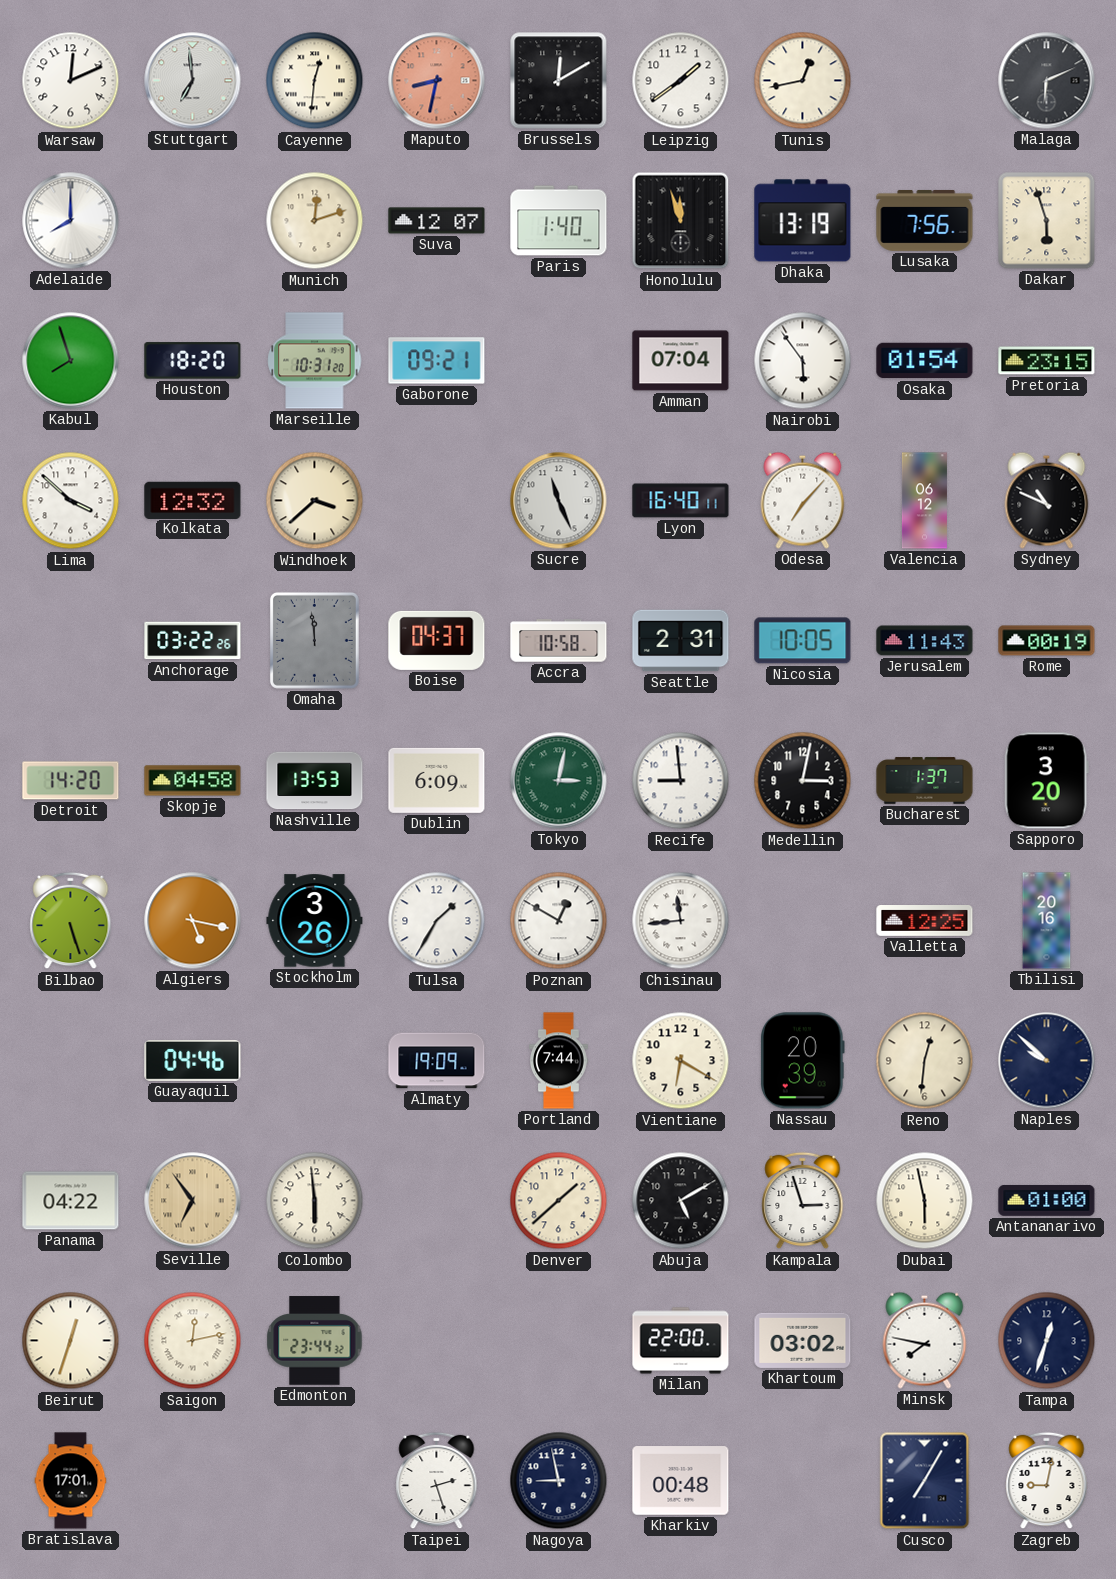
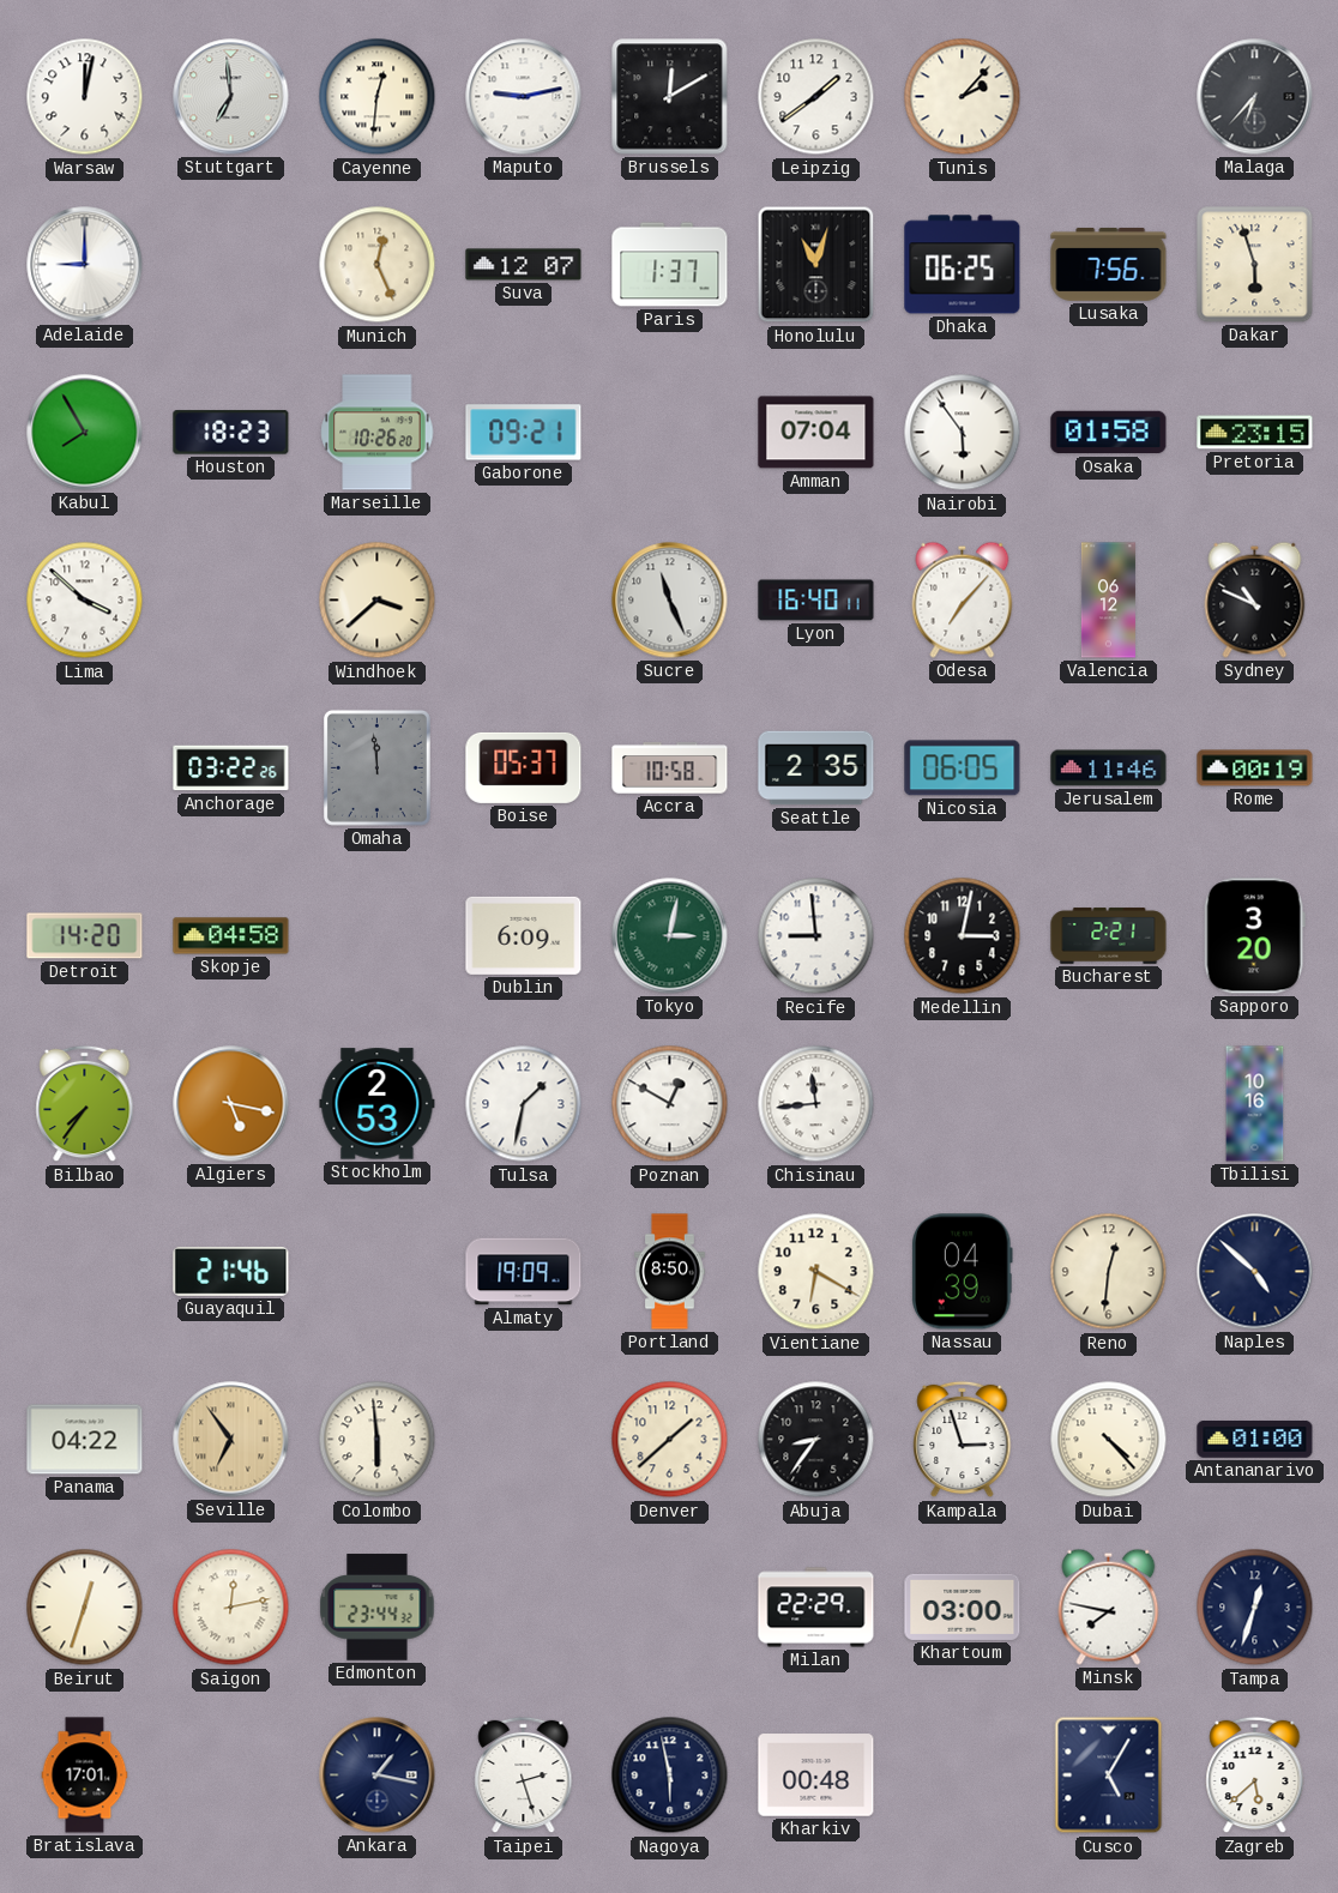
Warsaw: 12:11 -> 12:02
Maputo: 8:32 -> 9:13
Maputo dial: salmon -> white
Tunis: 12:43 -> 2:07
Malaga: 6:11 -> 6:37
Adelaide: 8:00 -> 9:00
Munich: 12:12 -> 12:26
Paris: 1:40 -> 1:37
Honolulu: 11:57 -> 11:03
Dhaka: 13:19 -> 06:25
Kabul: 7:57 -> 7:55
Houston: 18:20 -> 18:23
Marseille: 10:31 -> 10:26
Osaka: 01:54 -> 01:58
Kolkata: 12:32 -> none
Boise: 04:37 -> 05:37
Seattle: 2:31 -> 2:35
Nicosia: 10:05 -> 06:05
Jerusalem: 11:43 -> 11:46
Nashville: 13:53 -> none
Bucharest: 1:37 -> 2:21
Bilbao: 5:27 -> 7:36
Stockholm: 3:26 -> 2:53
Tulsa: 1:35 -> 1:32
Valletta: 12:25 -> none
Tbilisi: 20:16 -> 10:16
Guayaquil: 04:46 -> 21:46
Portland: 7:44 -> 8:50
Nassau: 20:39 -> 04:39
Naples: 9:52 -> 4:52
Abuja: 5:10 -> 8:36
Dubai: 5:58 -> 4:23
Milan: 22:00 -> 22:29
Khartoum: 03:02 -> 03:00
Ankara: none -> 1:17
Nagoya: 8:58 -> 5:58
Cusco: 7:05 -> 5:05
Zagreb: 9:02 -> 5:38
